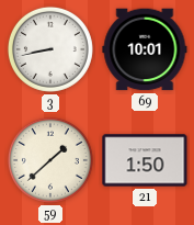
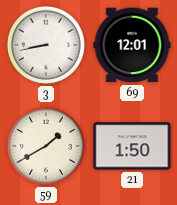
69: 10:01 -> 12:01
59: 1:38 -> 1:40
